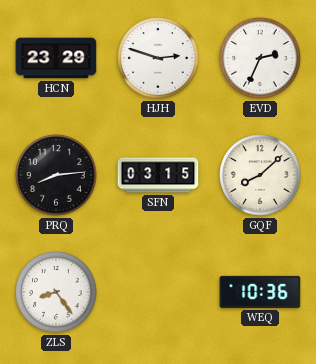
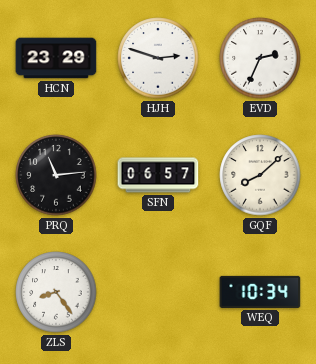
PRQ: 8:14 -> 11:14
SFN: 03:15 -> 06:57
WEQ: 10:36 -> 10:34
